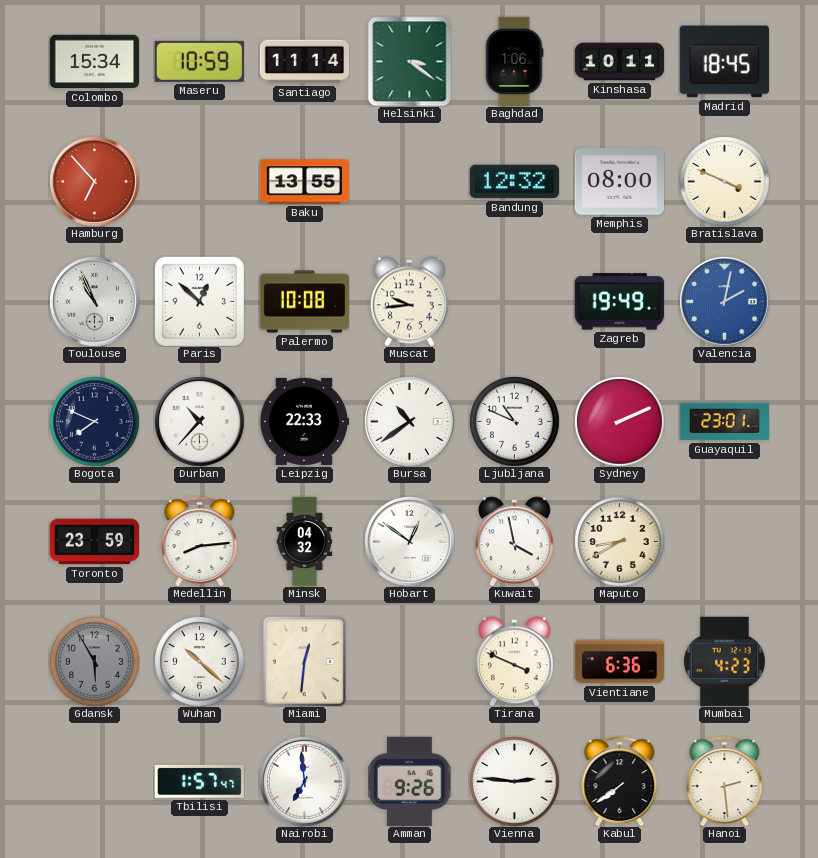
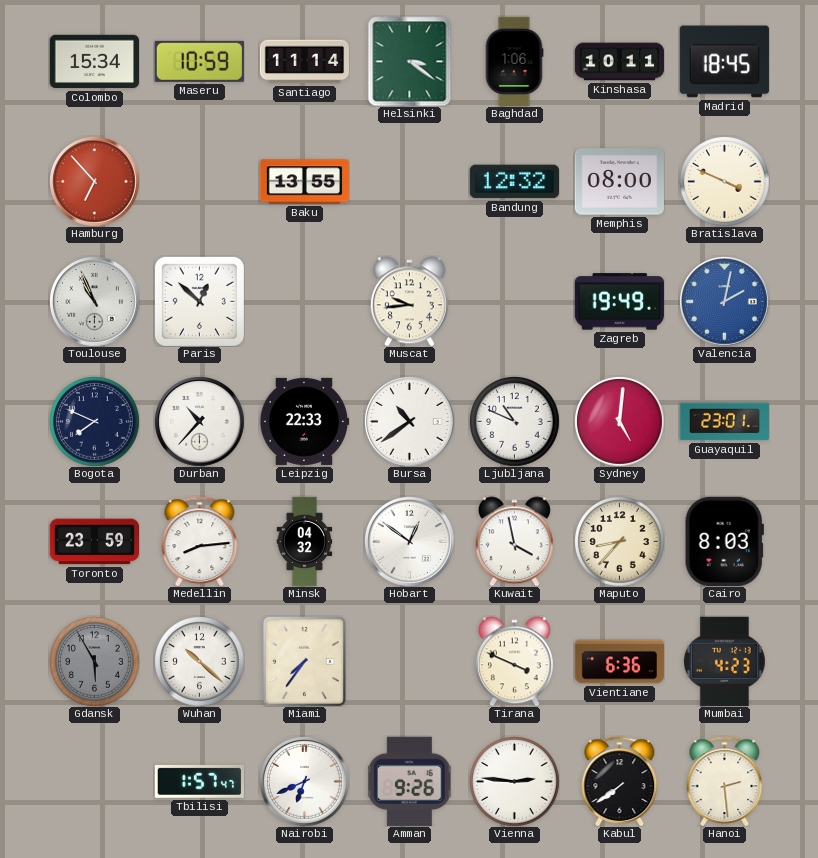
Palermo: 10:08 -> none
Sydney: 2:11 -> 5:01
Maputo: 8:40 -> 8:37
Cairo: none -> 8:03
Miami: 12:31 -> 7:36
Nairobi: 6:59 -> 6:41
